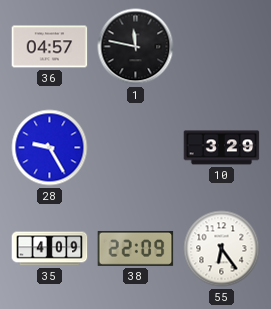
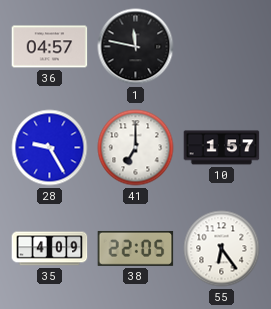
41: none -> 7:00
10: 3:29 -> 1:57
38: 22:09 -> 22:05
